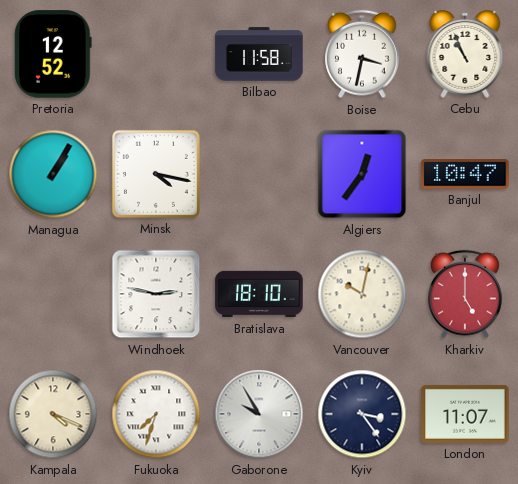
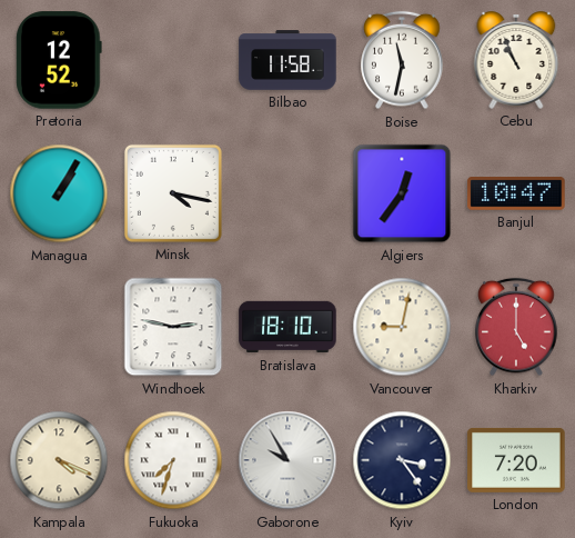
Boise: 3:32 -> 11:32
Vancouver: 10:02 -> 9:02
London: 11:07 -> 7:20
